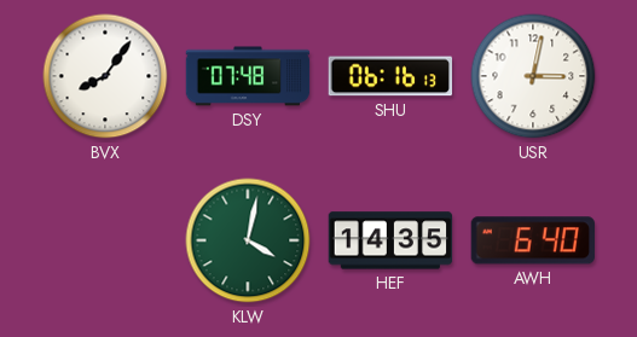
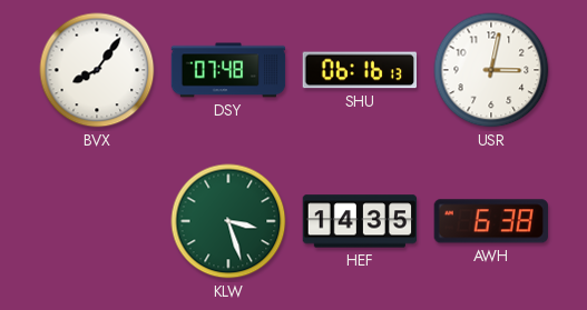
KLW: 4:02 -> 3:27
AWH: 6:40 -> 6:38
